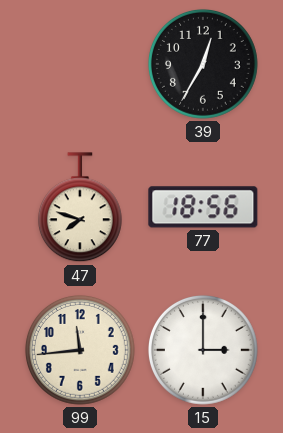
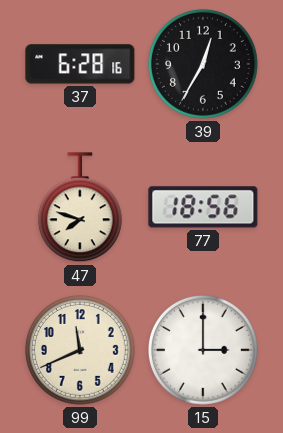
37: none -> 6:28
99: 11:44 -> 11:41
